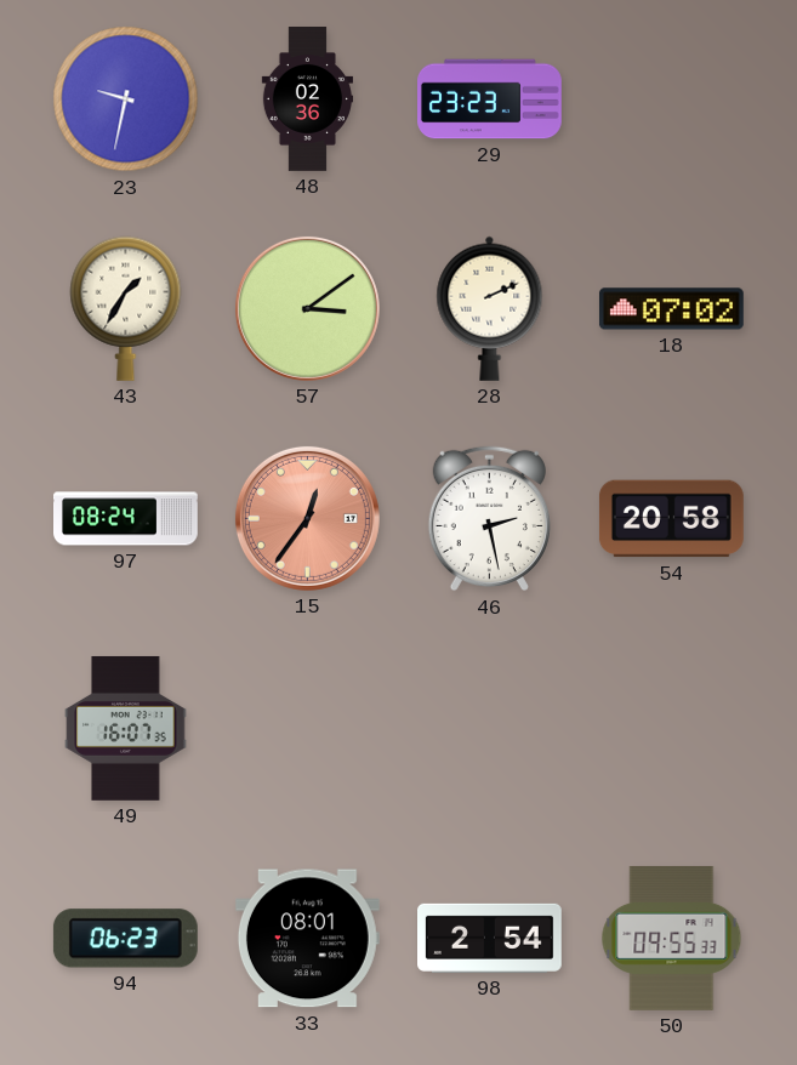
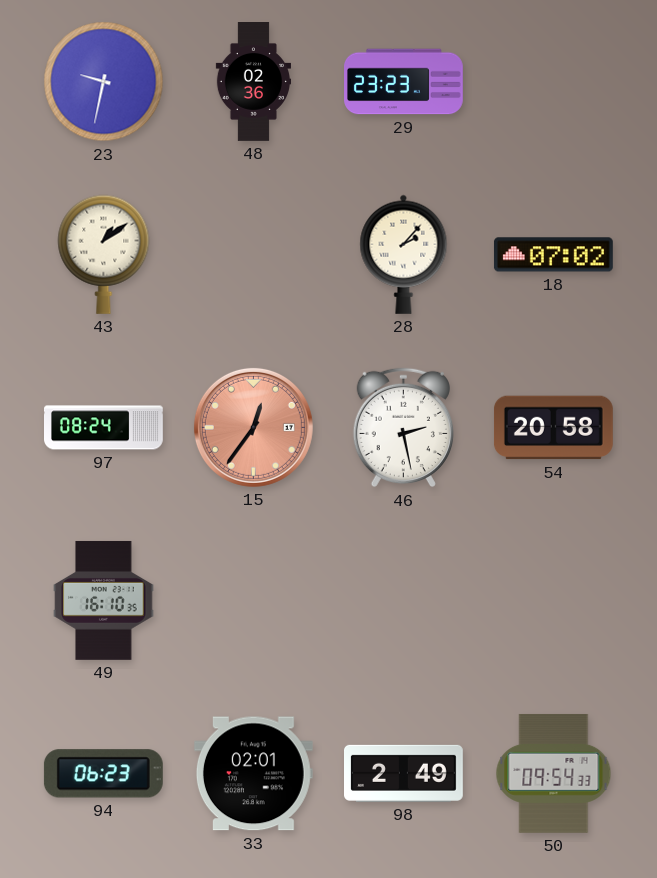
43: 1:35 -> 1:09
57: 3:09 -> none
28: 2:11 -> 2:07
49: 16:07 -> 16:10
33: 08:01 -> 02:01
98: 2:54 -> 2:49
50: 09:55 -> 09:54
